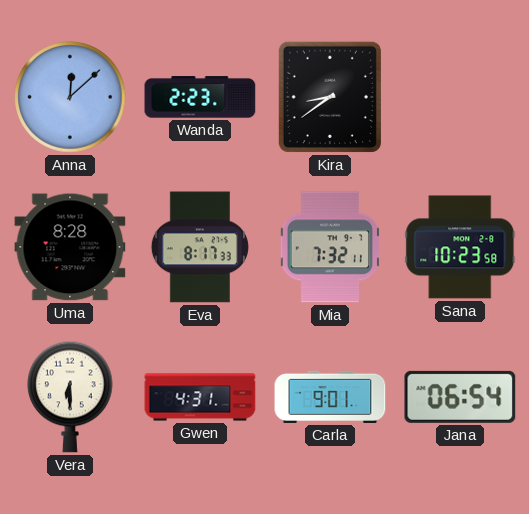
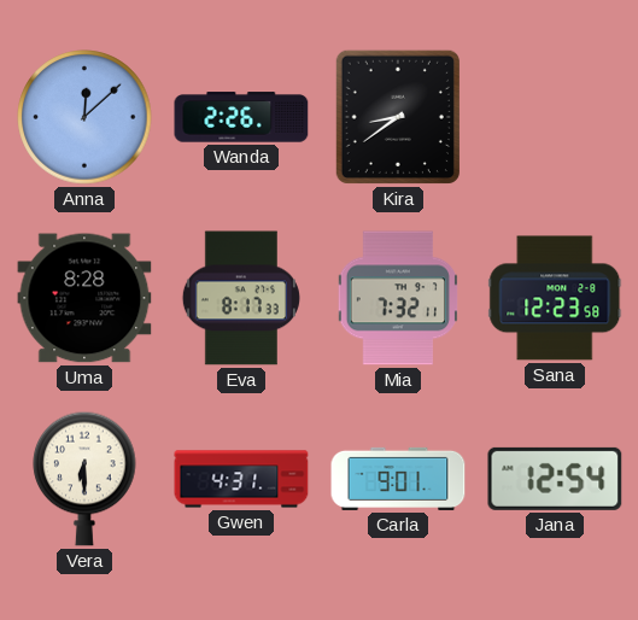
Wanda: 2:23 -> 2:26
Sana: 10:23 -> 12:23
Jana: 06:54 -> 12:54
